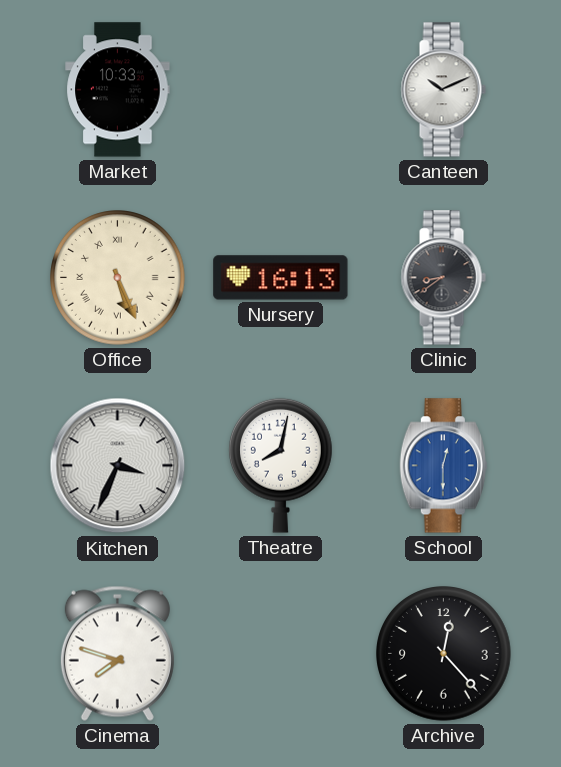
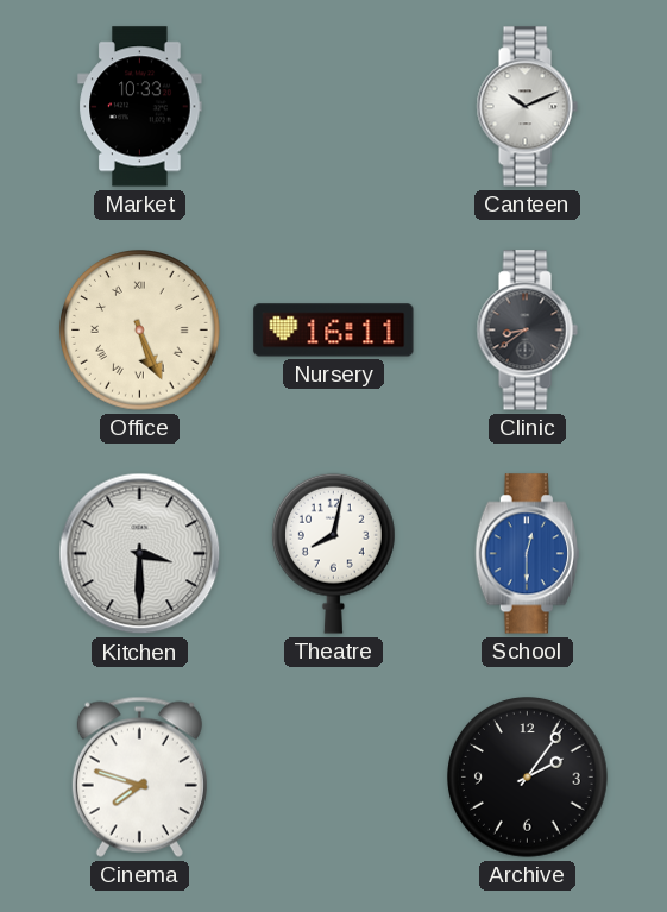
Nursery: 16:13 -> 16:11
Kitchen: 3:34 -> 3:30
Archive: 12:23 -> 2:06
